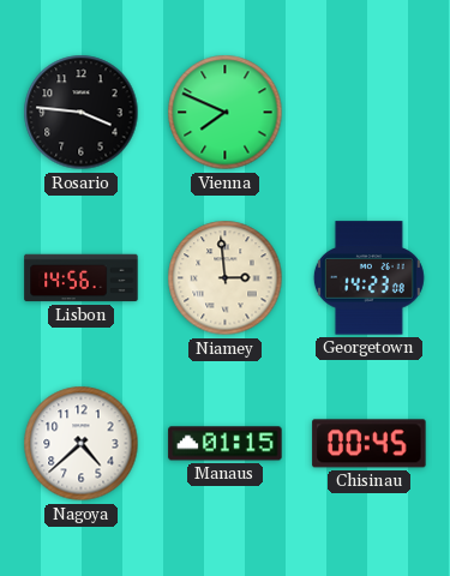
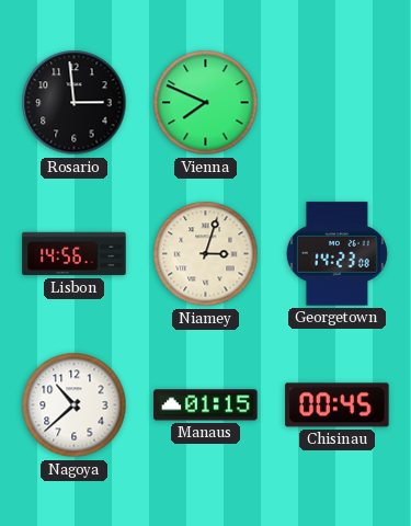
Rosario: 3:46 -> 2:59
Niamey: 2:59 -> 3:03
Nagoya: 4:38 -> 10:38
